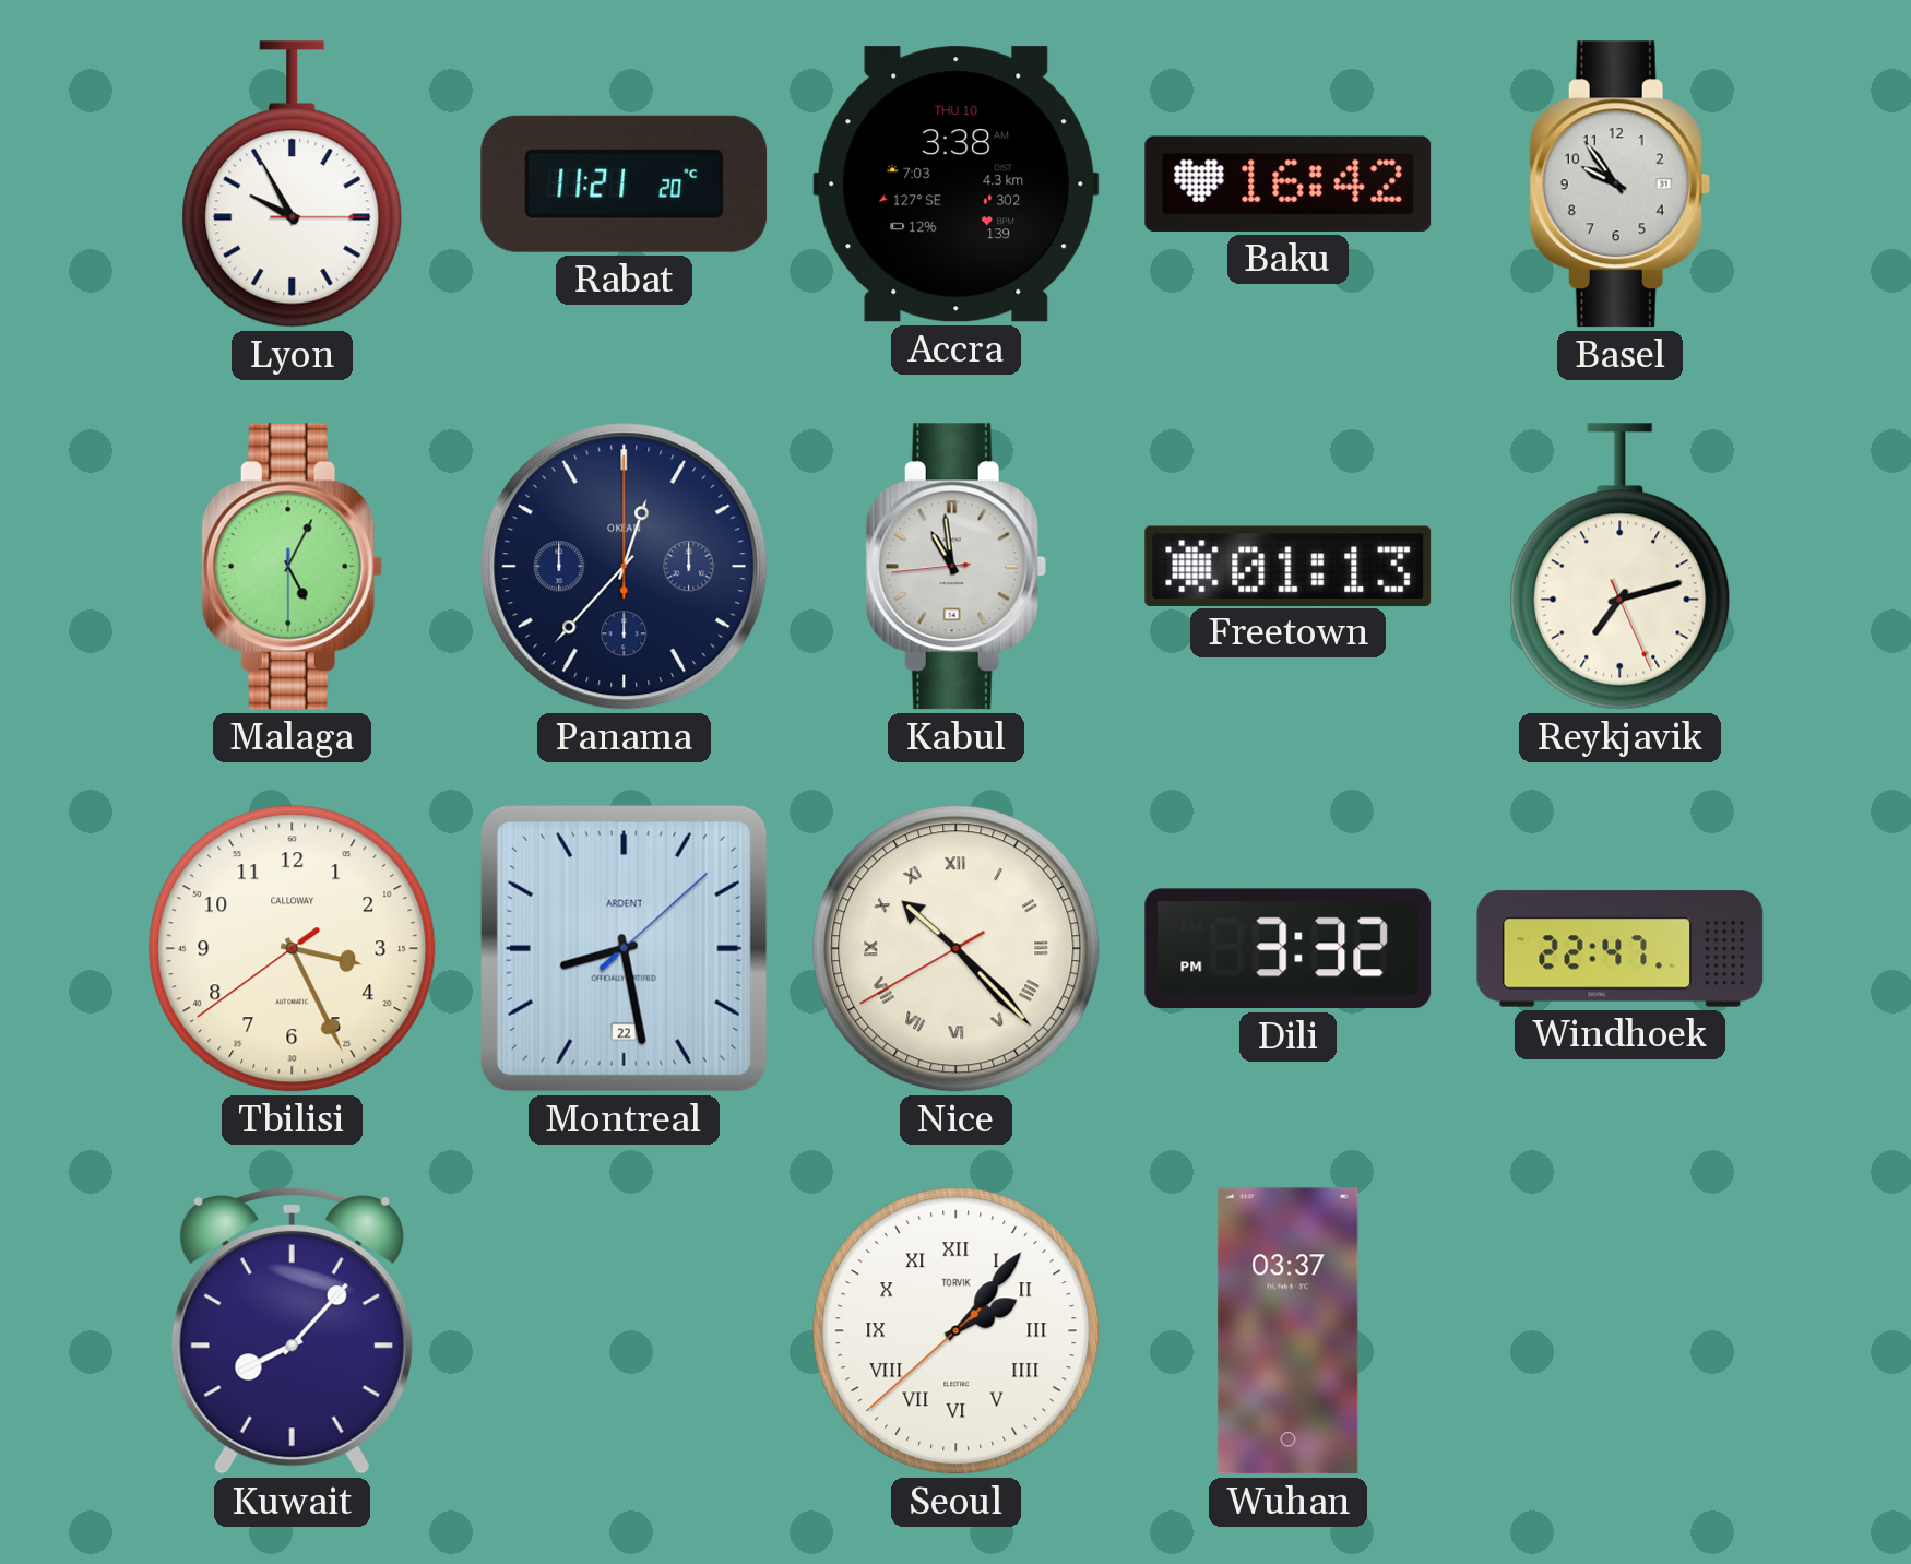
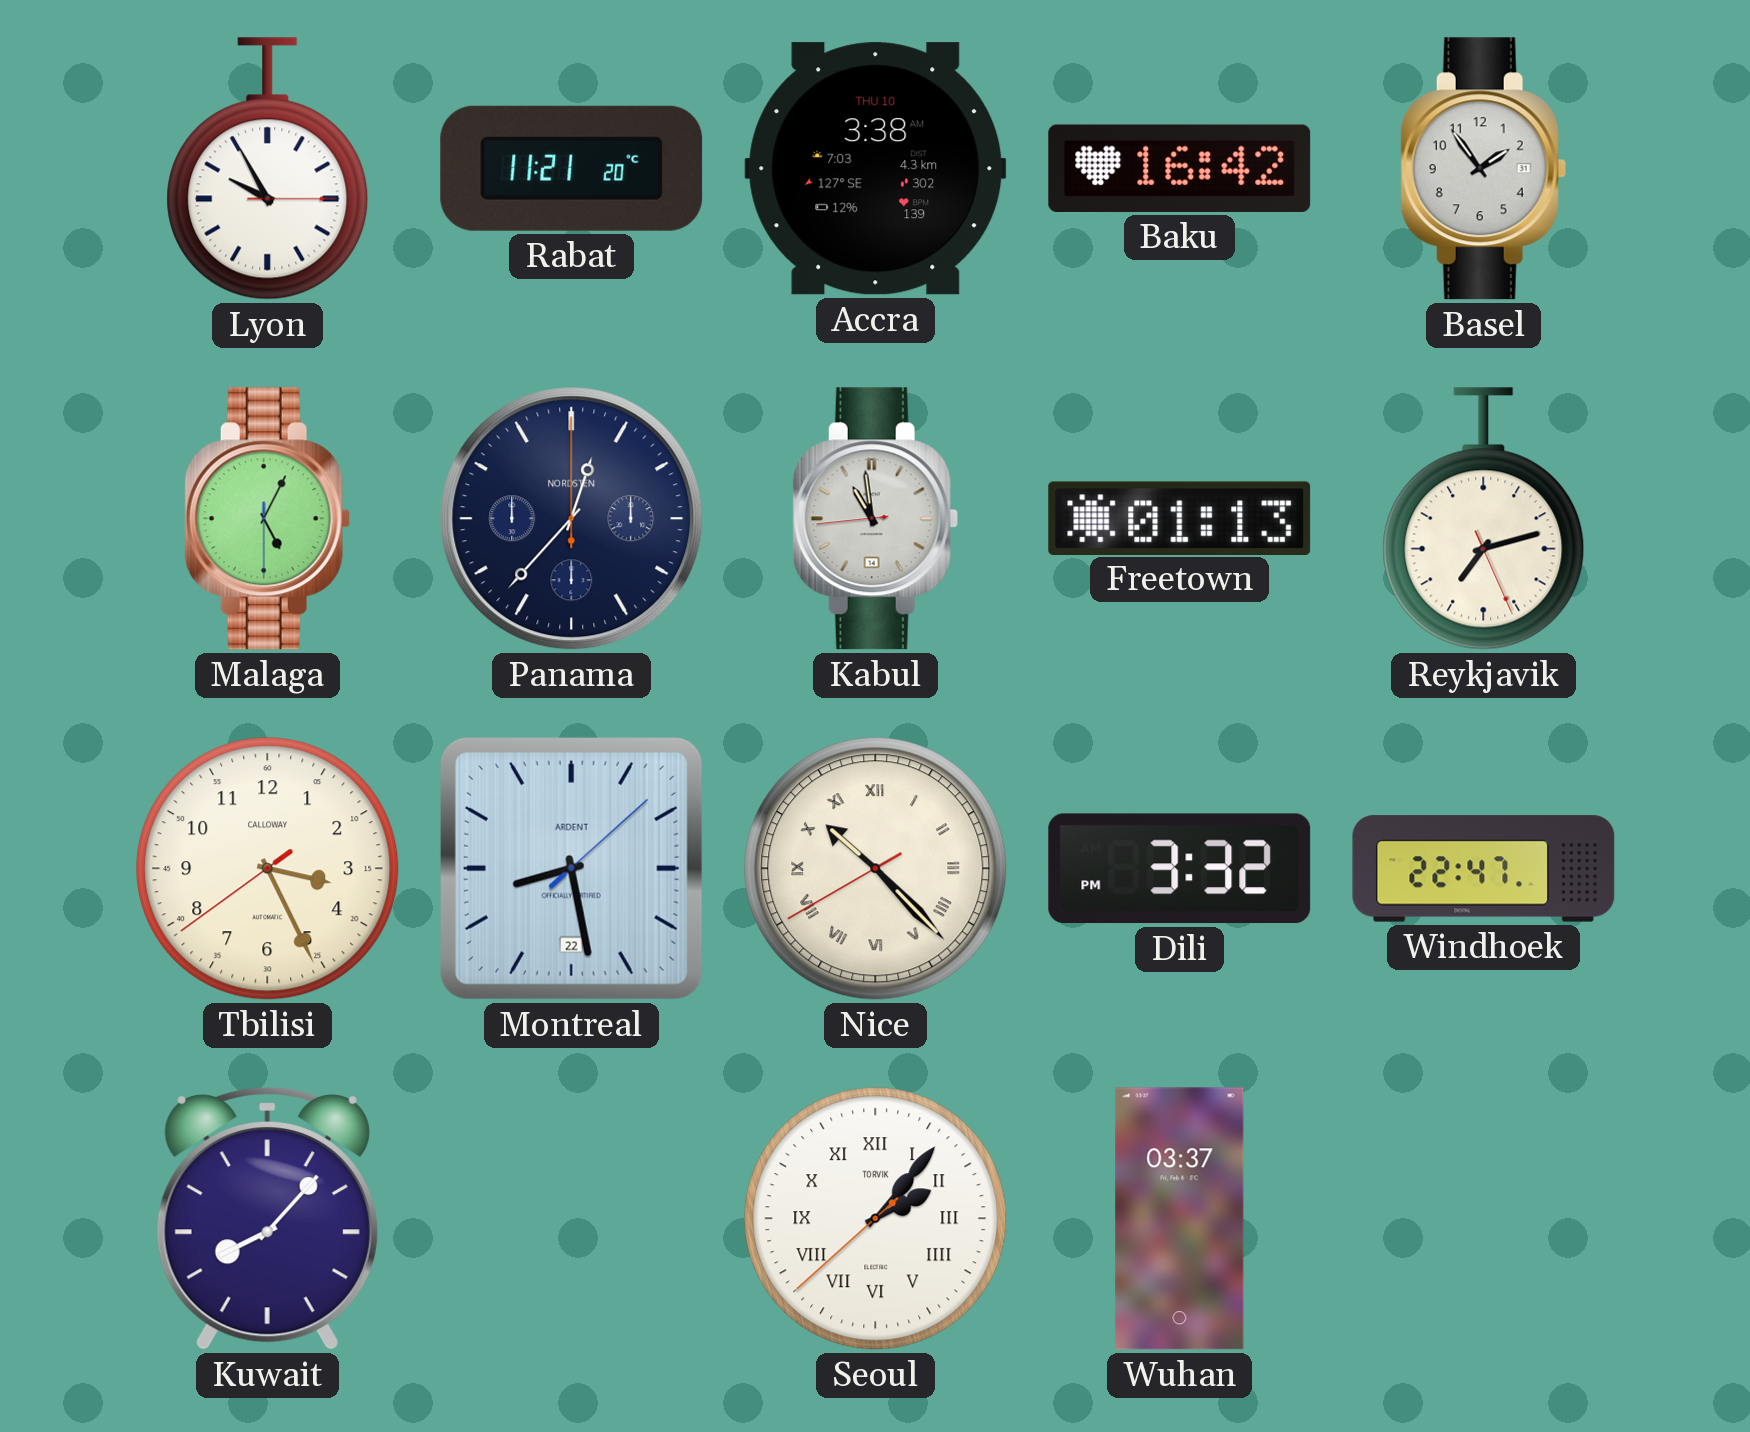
Basel: 9:54 -> 1:54
Panama brand: OKEAN -> NORDSTEN
